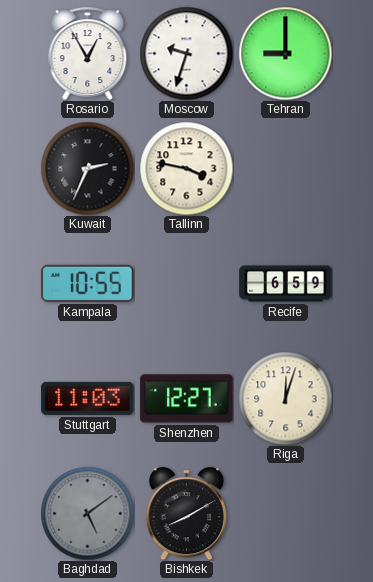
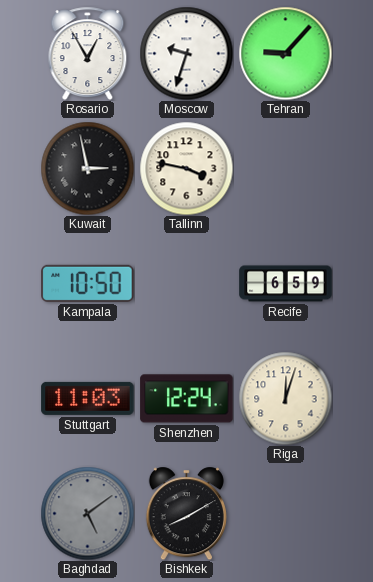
Tehran: 9:00 -> 9:07
Kuwait: 2:34 -> 2:58
Kampala: 10:55 -> 10:50
Shenzhen: 12:27 -> 12:24
